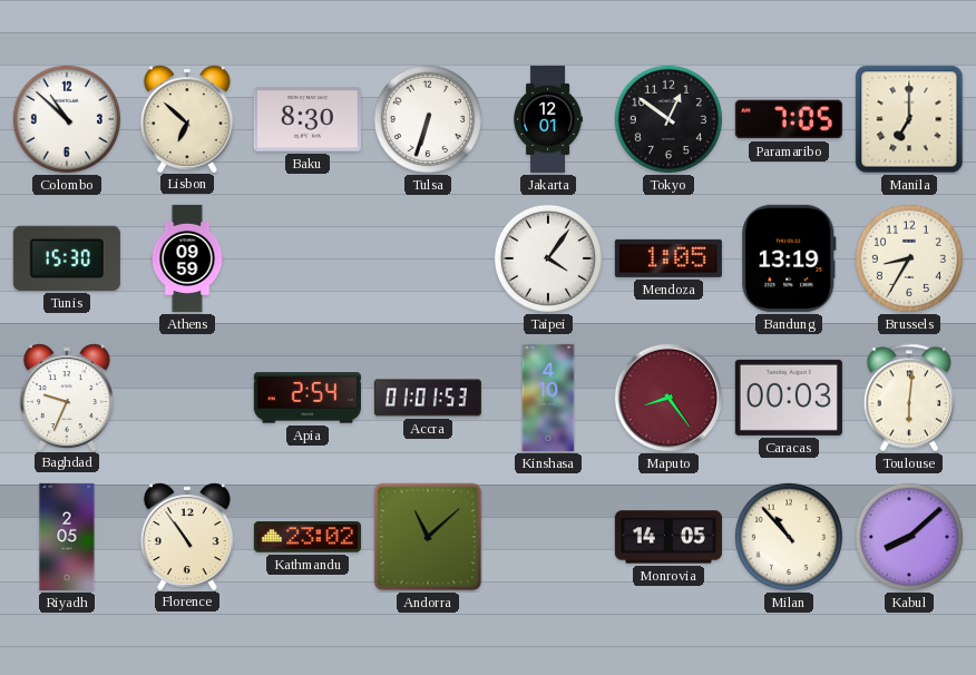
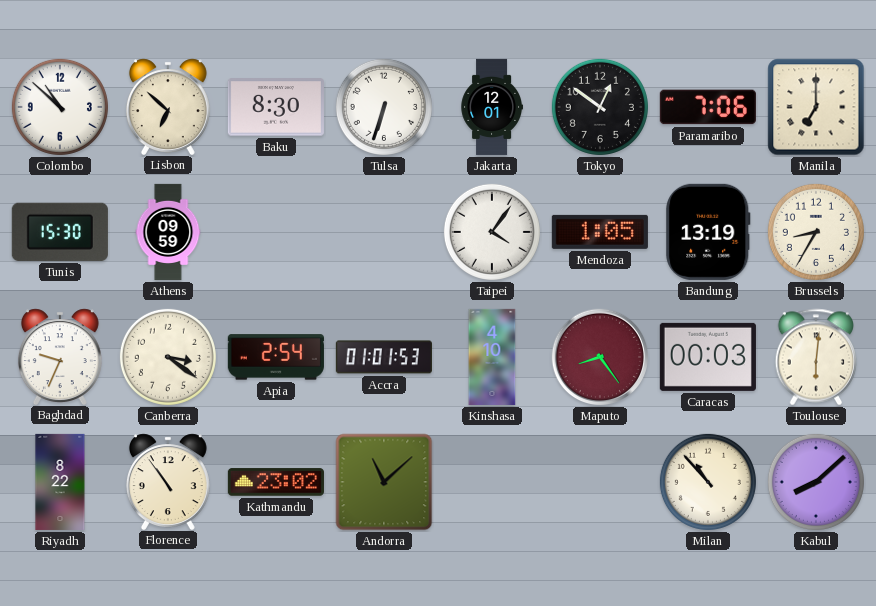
Paramaribo: 7:05 -> 7:06
Canberra: none -> 3:21
Riyadh: 2:05 -> 8:22
Monrovia: 14:05 -> none
